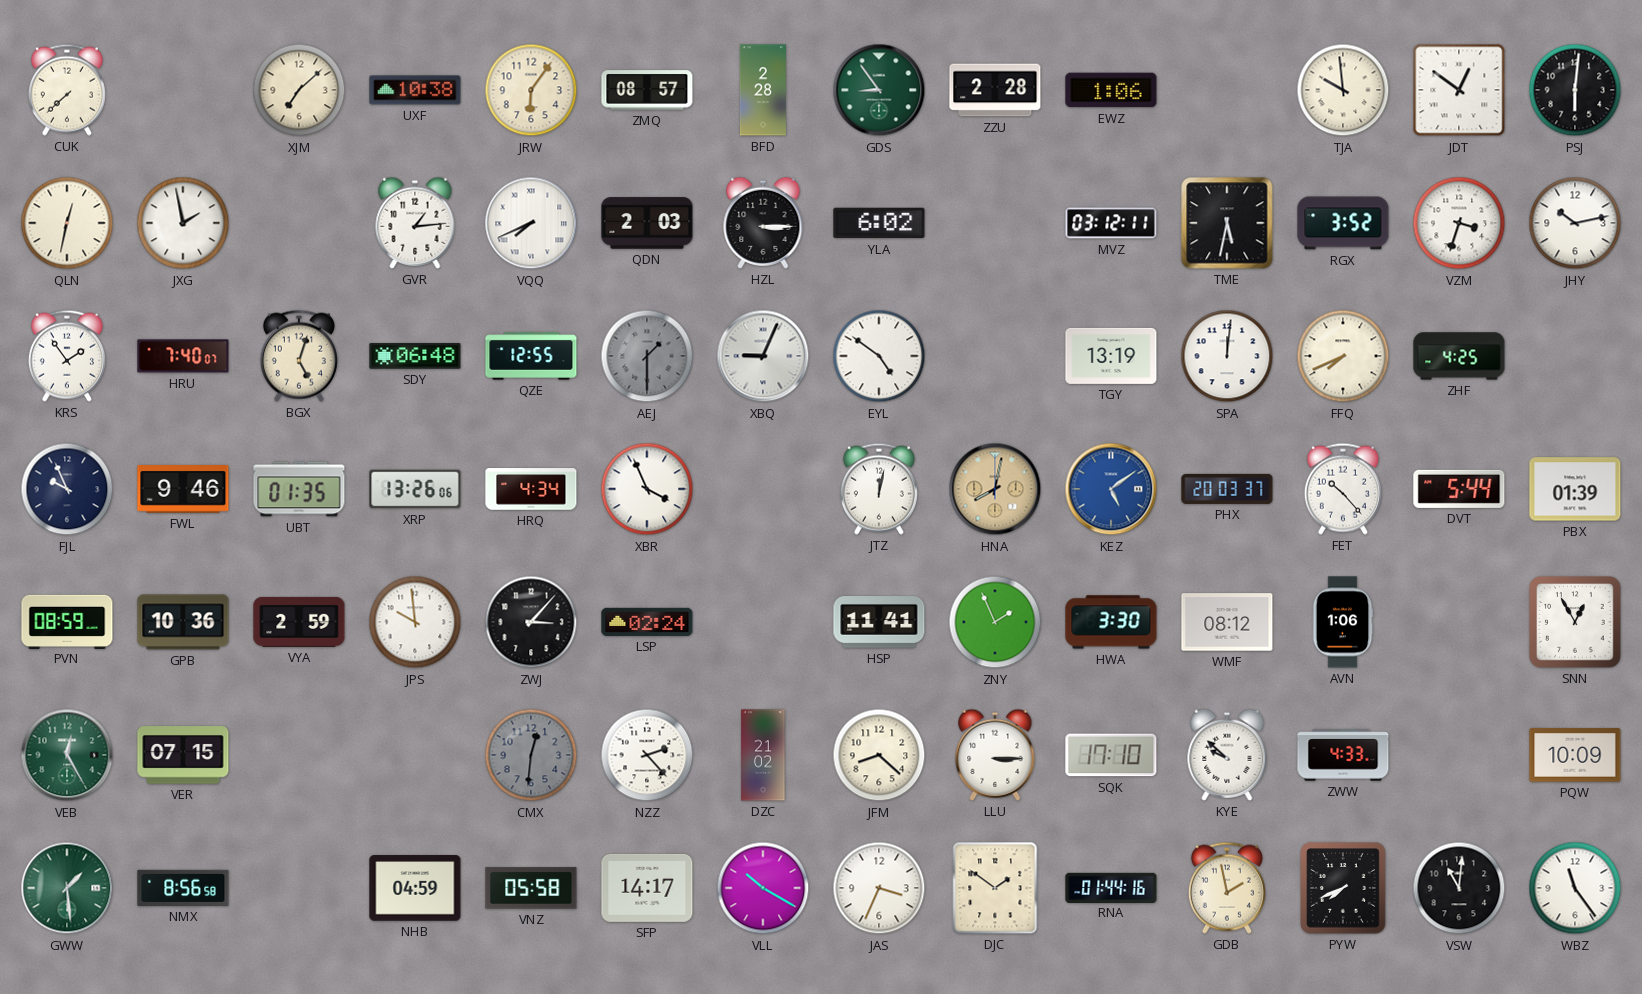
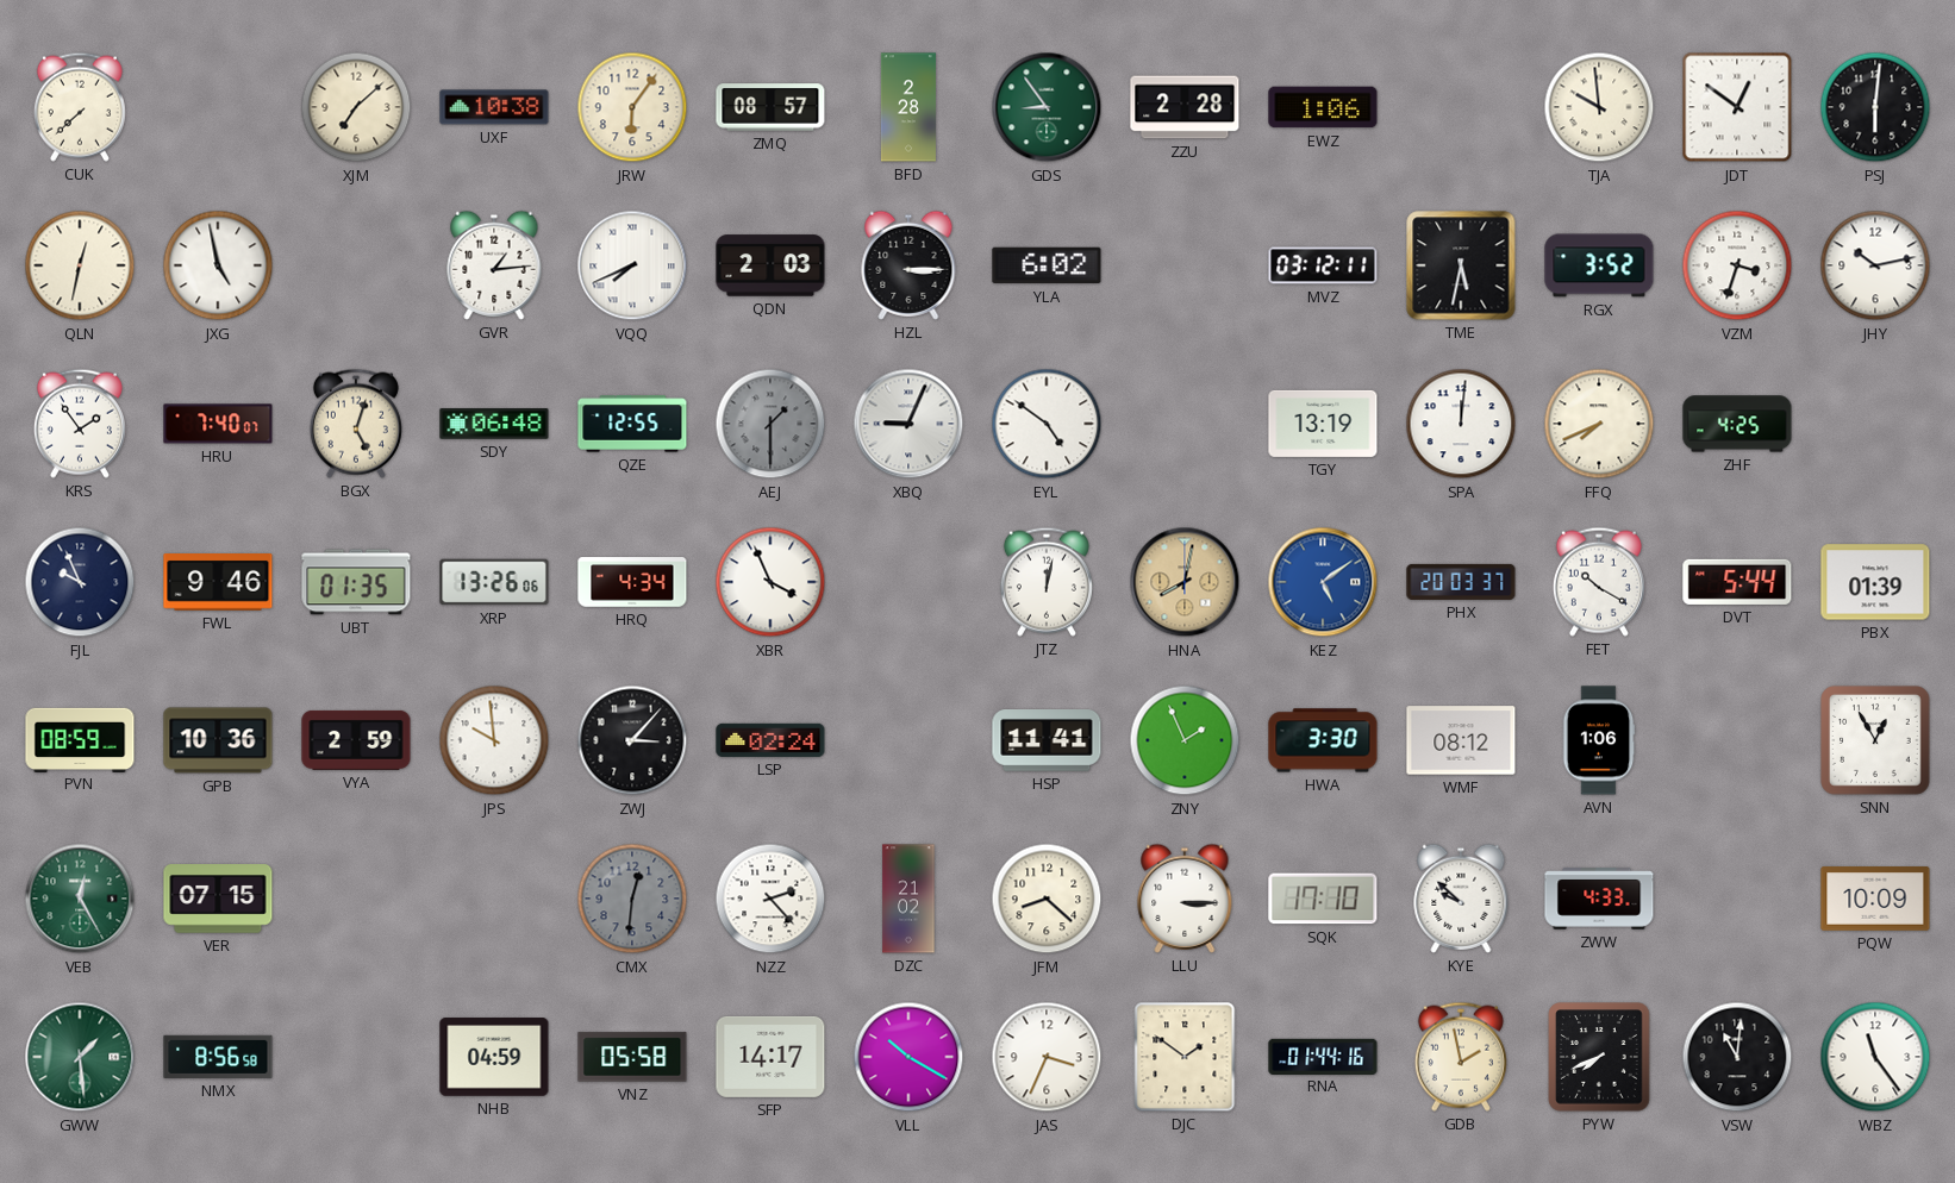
JXG: 1:58 -> 4:58
FET: 10:23 -> 10:20
